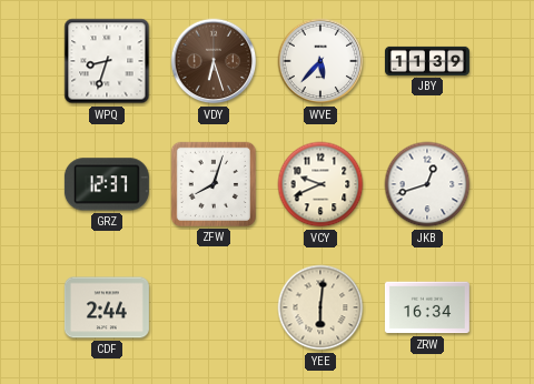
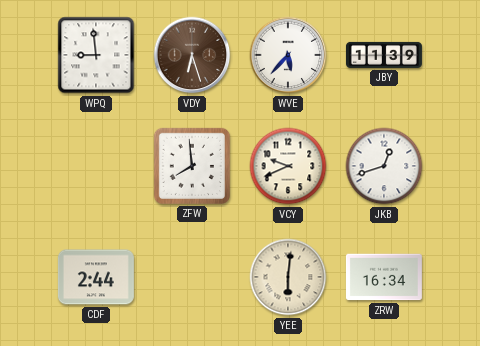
WPQ: 8:33 -> 8:59
GRZ: 12:37 -> none
ZFW: 8:03 -> 7:59
